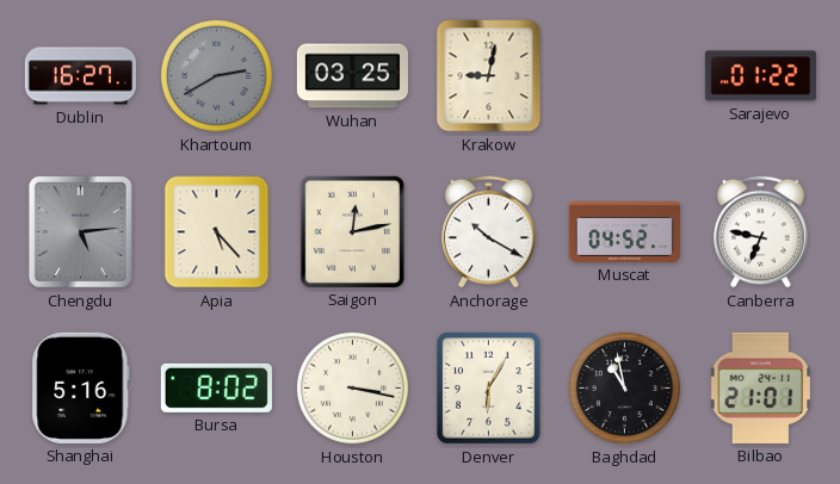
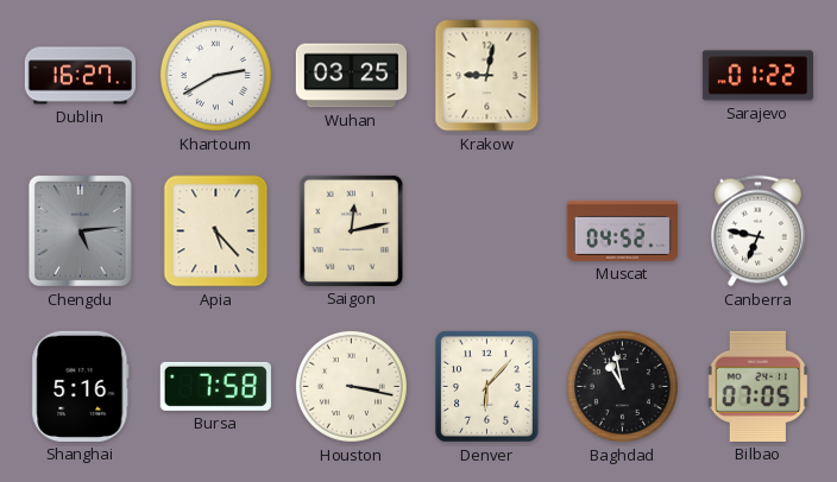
Khartoum dial: grey -> white
Anchorage: 10:20 -> none
Bursa: 8:02 -> 7:58
Denver: 6:05 -> 6:07
Bilbao: 21:01 -> 07:05
